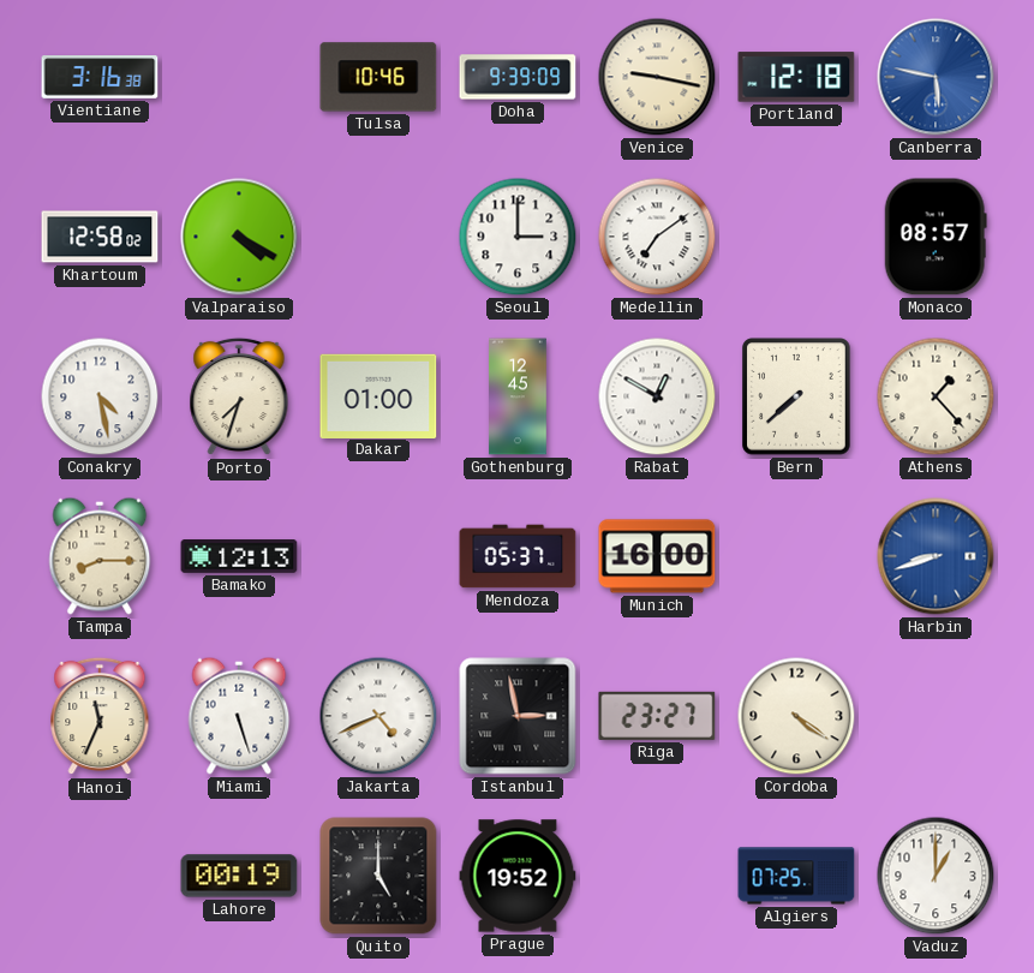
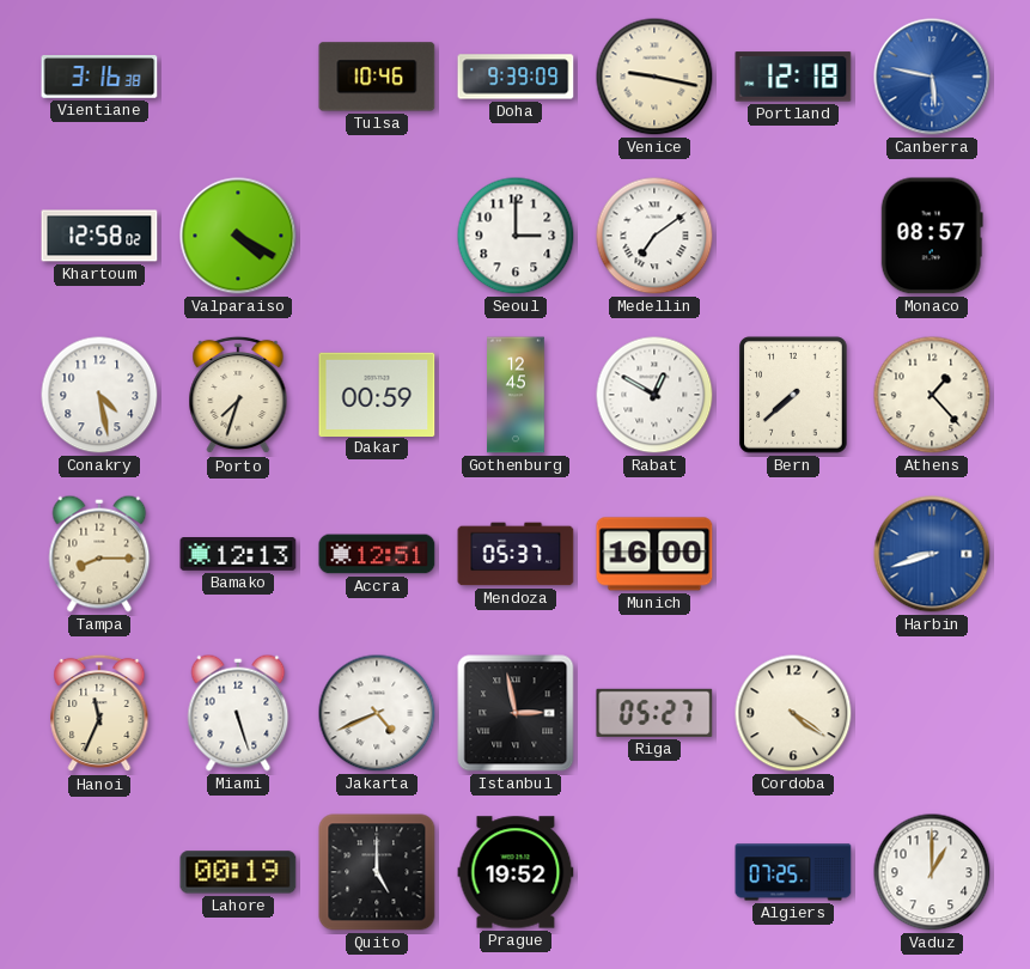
Dakar: 01:00 -> 00:59
Accra: none -> 12:51
Riga: 23:27 -> 05:27
